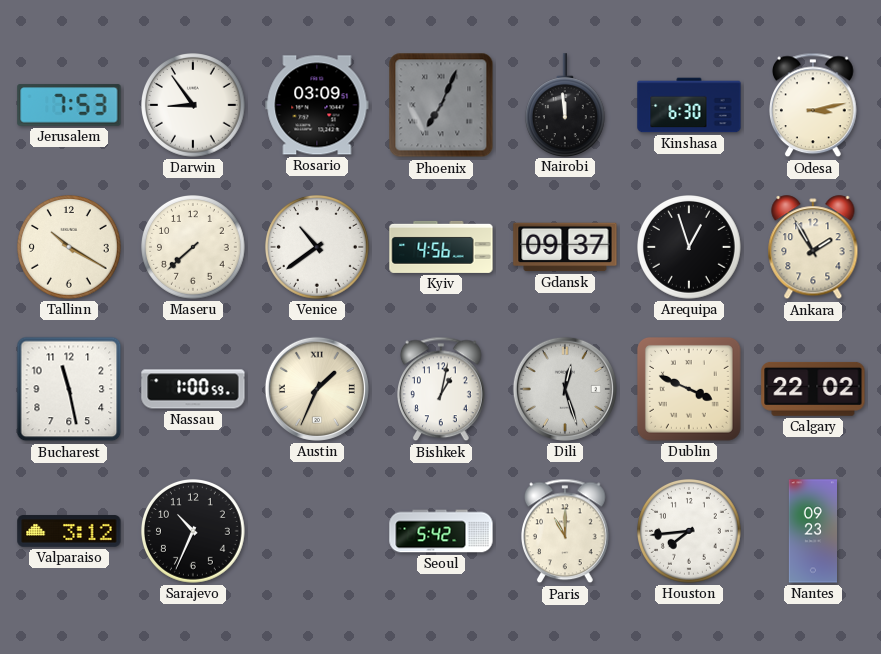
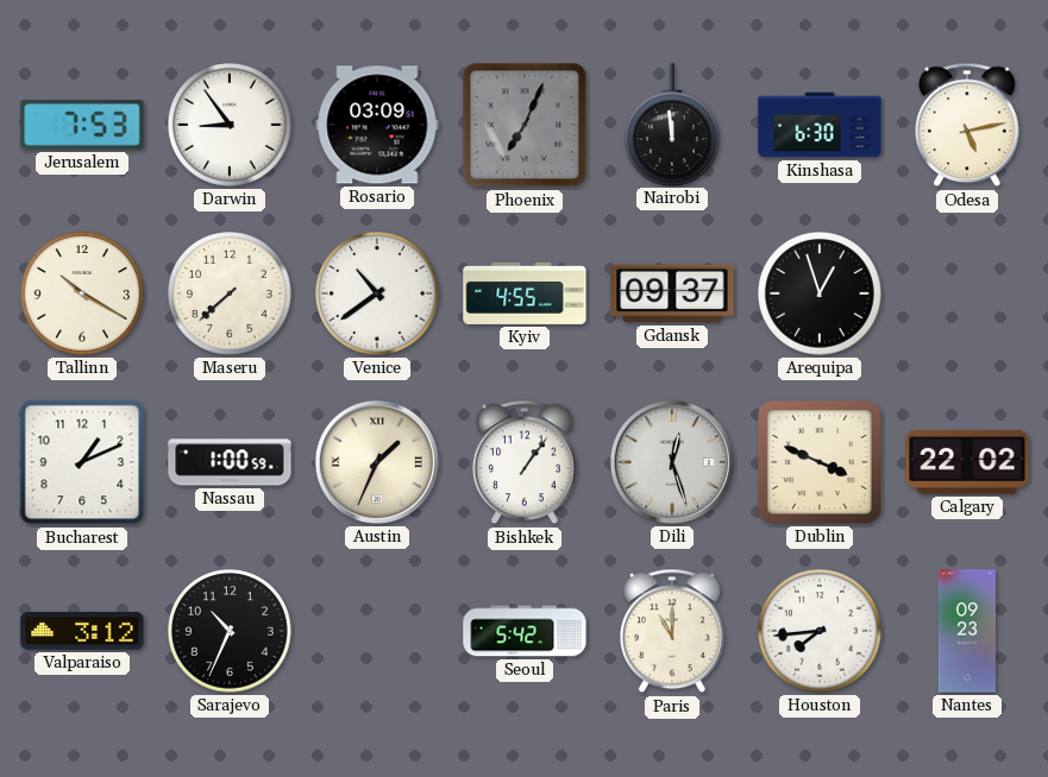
Odesa: 3:13 -> 5:13
Kyiv: 4:56 -> 4:55
Ankara: 1:55 -> none
Bucharest: 11:28 -> 1:11
Bishkek: 1:02 -> 1:06
